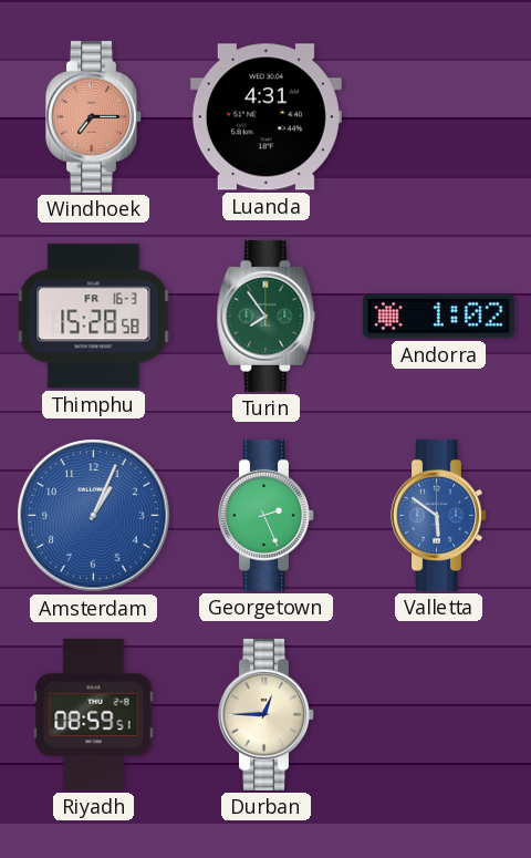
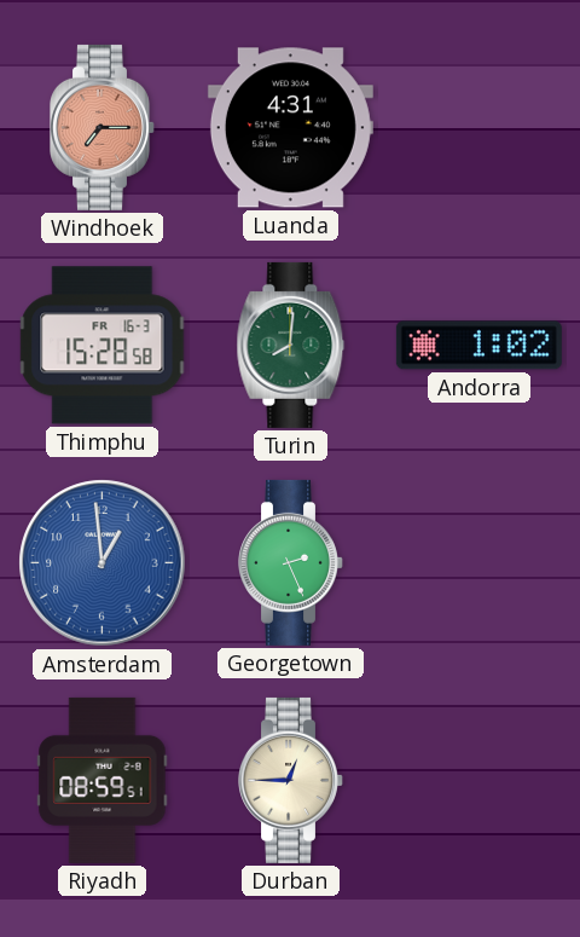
Turin: 7:54 -> 8:01
Amsterdam: 1:04 -> 12:59
Valletta: 5:51 -> none
